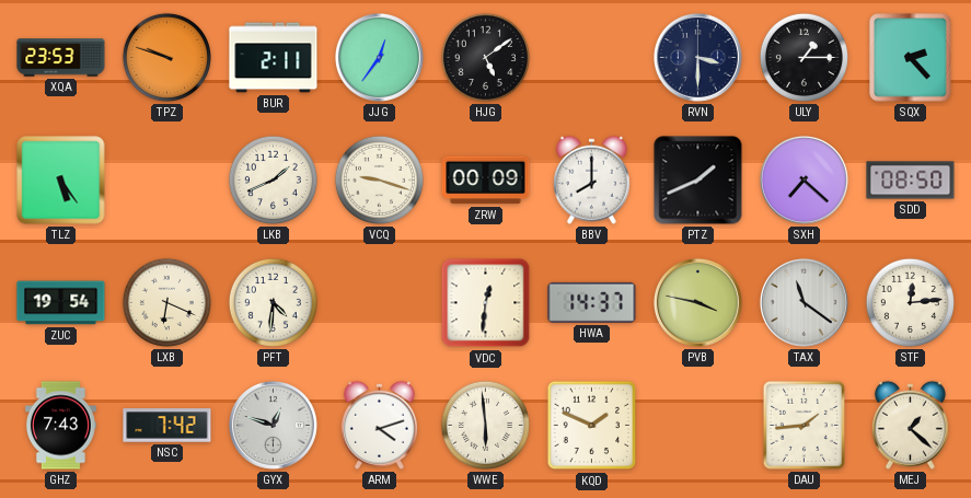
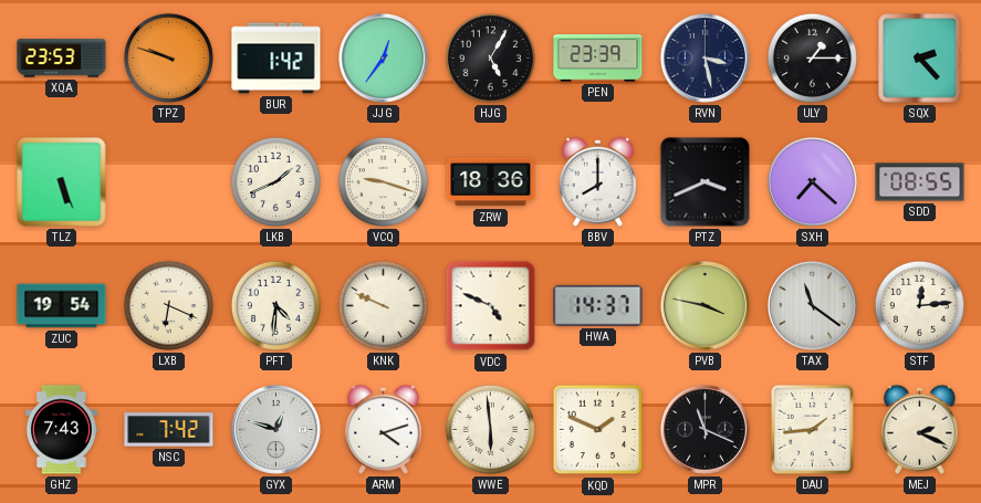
BUR: 2:11 -> 1:42
HJG: 5:09 -> 5:05
PEN: none -> 23:39
RVN: 3:30 -> 3:28
TLZ: 5:24 -> 5:26
ZRW: 00:09 -> 18:36
PTZ: 1:41 -> 3:41
SDD: 08:50 -> 08:55
KNK: none -> 9:49
VDC: 12:31 -> 4:49
MPR: none -> 11:19
MEJ: 1:22 -> 2:19
